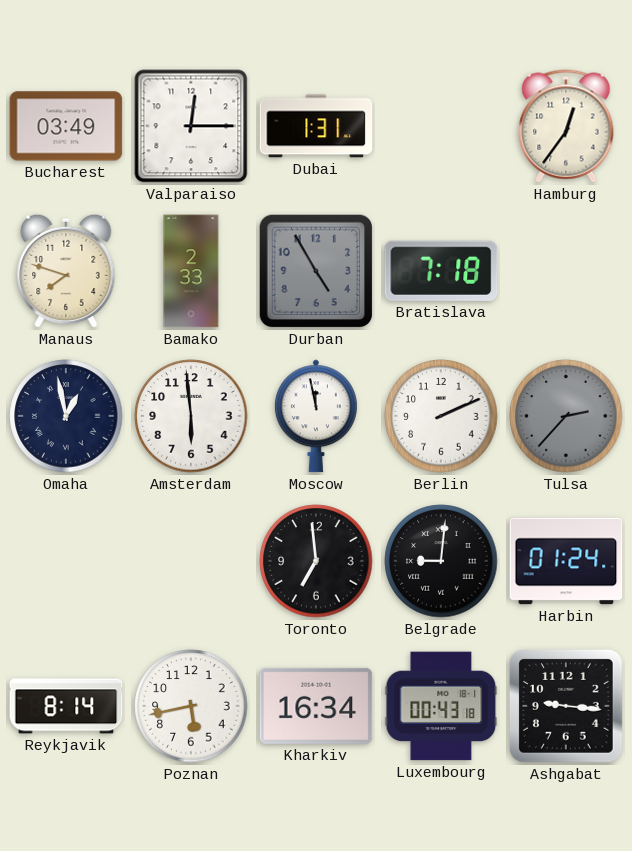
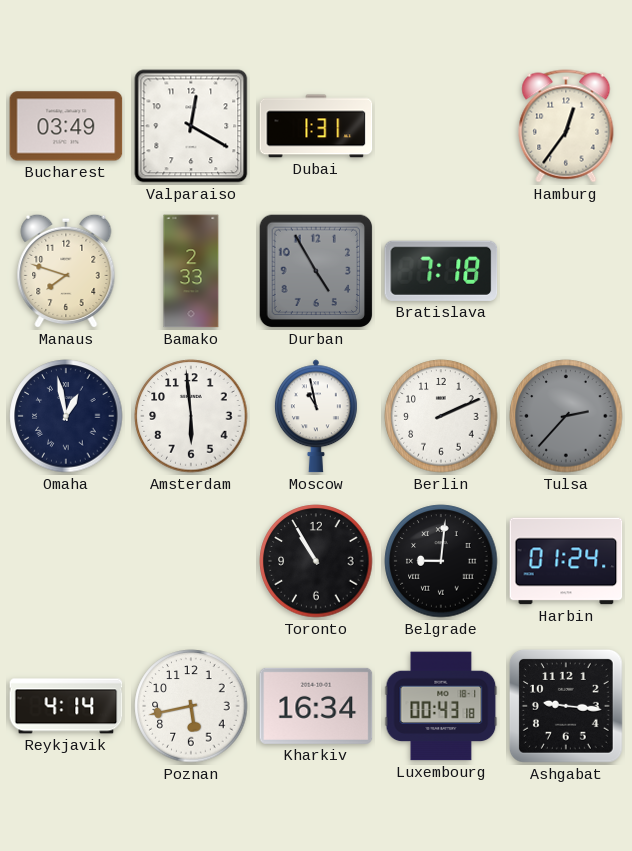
Valparaiso: 12:15 -> 12:20
Moscow: 11:58 -> 10:58
Toronto: 6:59 -> 10:55
Reykjavik: 8:14 -> 4:14
